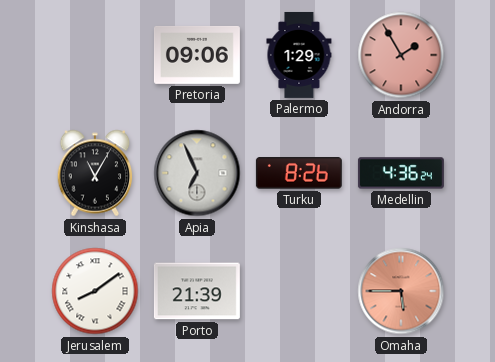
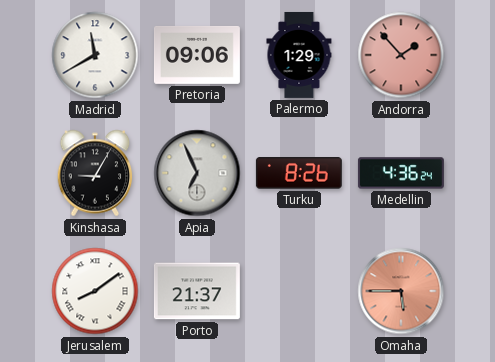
Madrid: none -> 11:40
Andorra: 1:55 -> 1:53
Kinshasa: 11:05 -> 9:05
Porto: 21:39 -> 21:37
